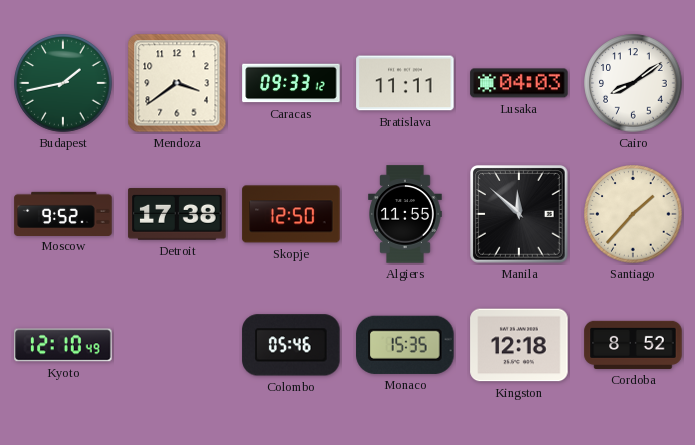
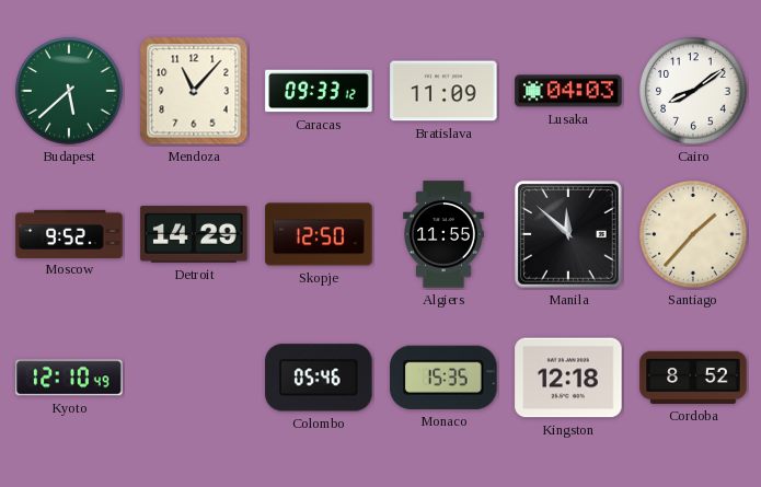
Budapest: 1:43 -> 5:38
Mendoza: 3:39 -> 11:07
Bratislava: 11:11 -> 11:09
Detroit: 17:38 -> 14:29
